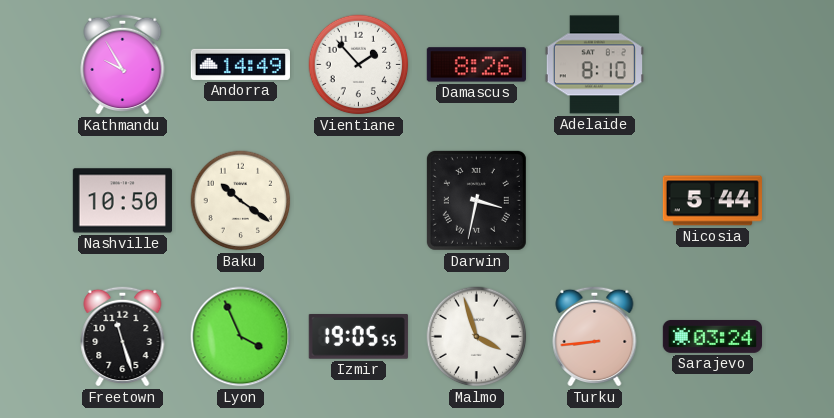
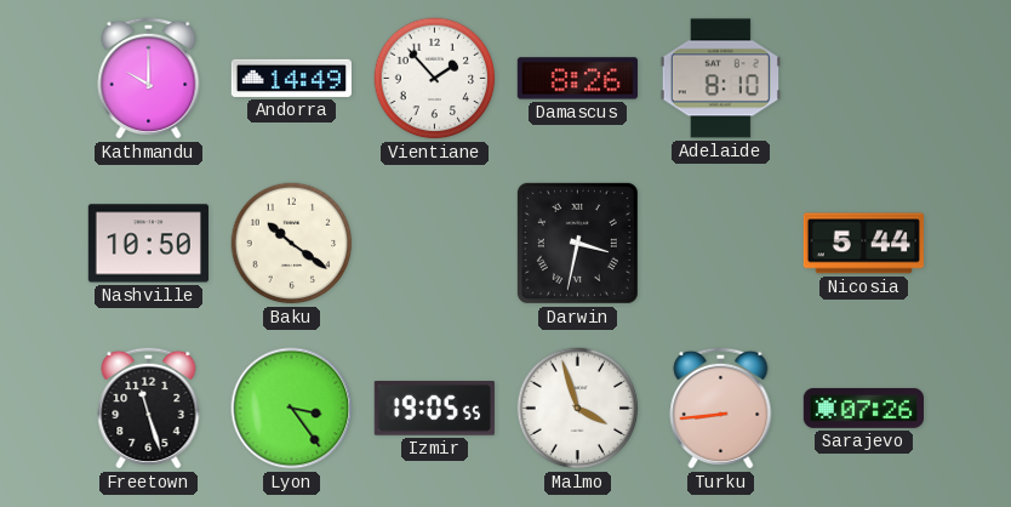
Kathmandu: 9:55 -> 10:00
Lyon: 3:56 -> 3:24
Sarajevo: 03:24 -> 07:26
